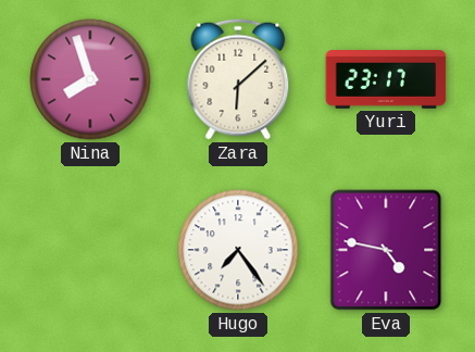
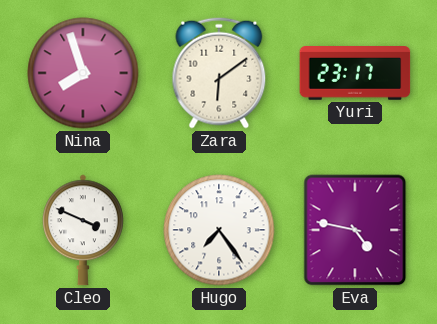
Zara: 6:08 -> 6:09
Cleo: none -> 3:49
